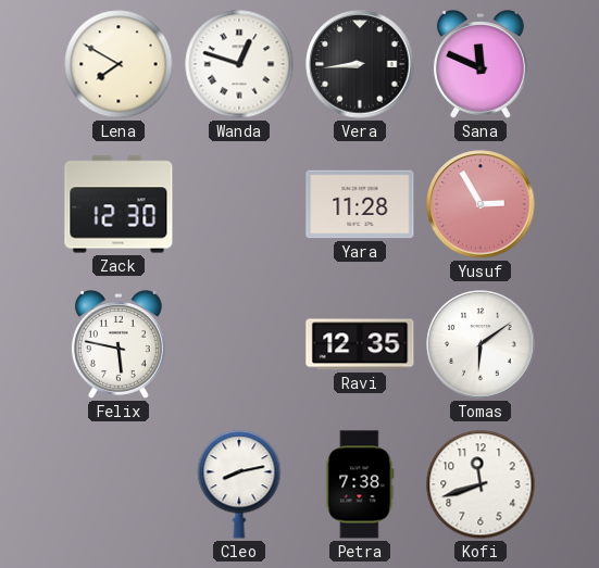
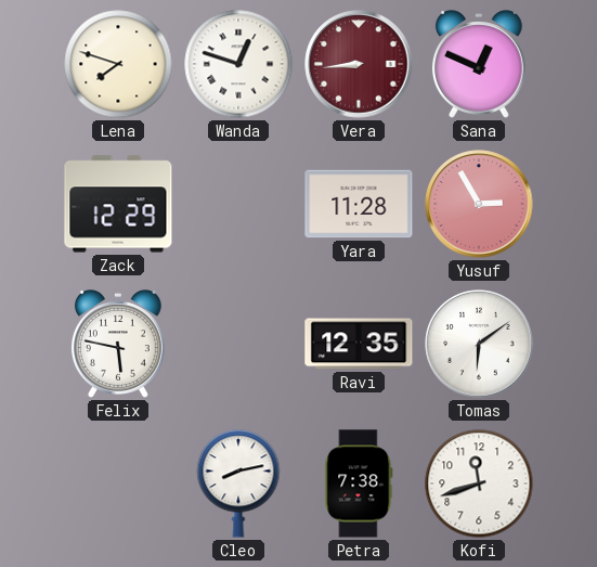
Lena: 7:50 -> 7:48
Vera dial: black -> burgundy
Sana: 11:49 -> 12:49
Zack: 12:30 -> 12:29
